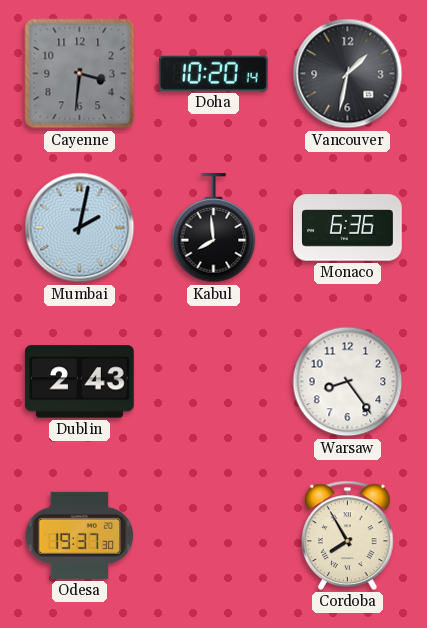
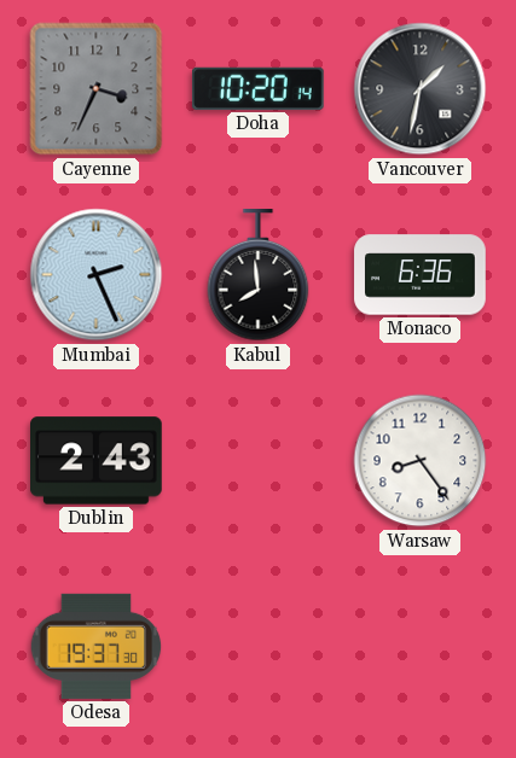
Cayenne: 3:31 -> 3:34
Mumbai: 2:02 -> 2:26
Cordoba: 7:55 -> none
